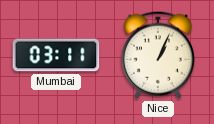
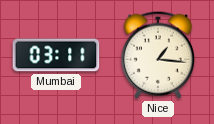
Nice: 1:04 -> 1:16
